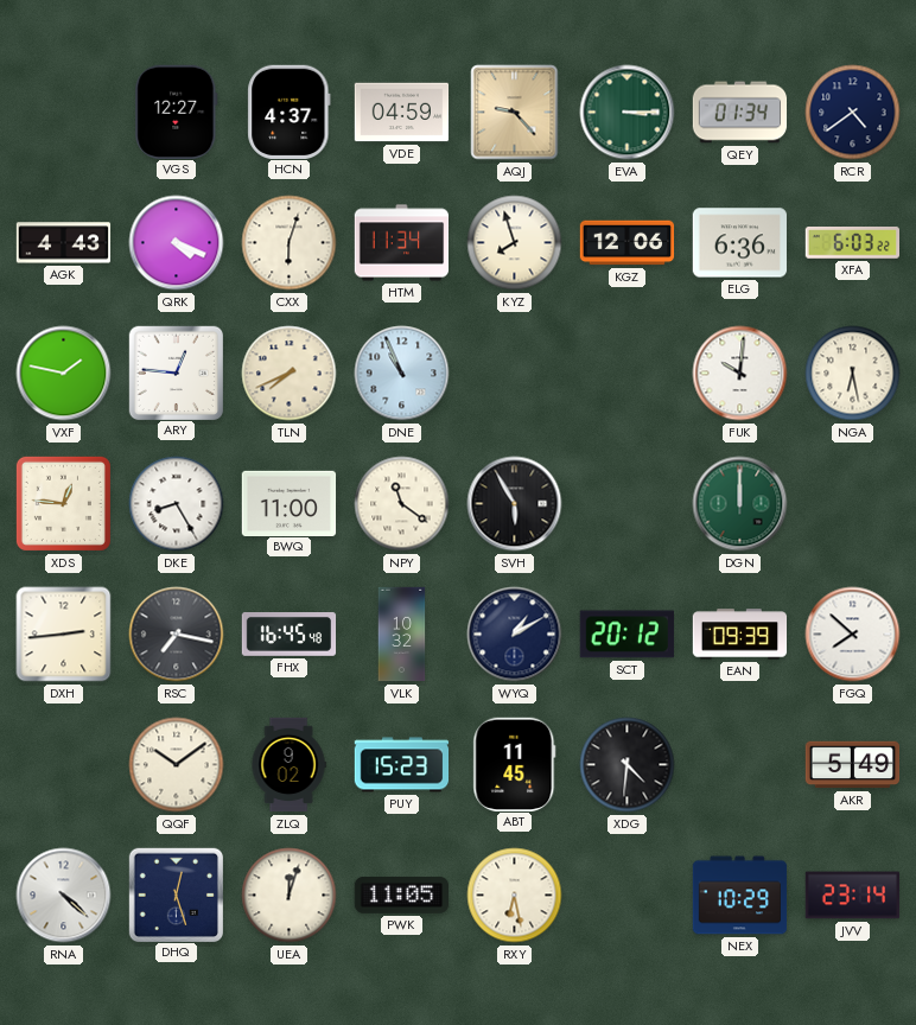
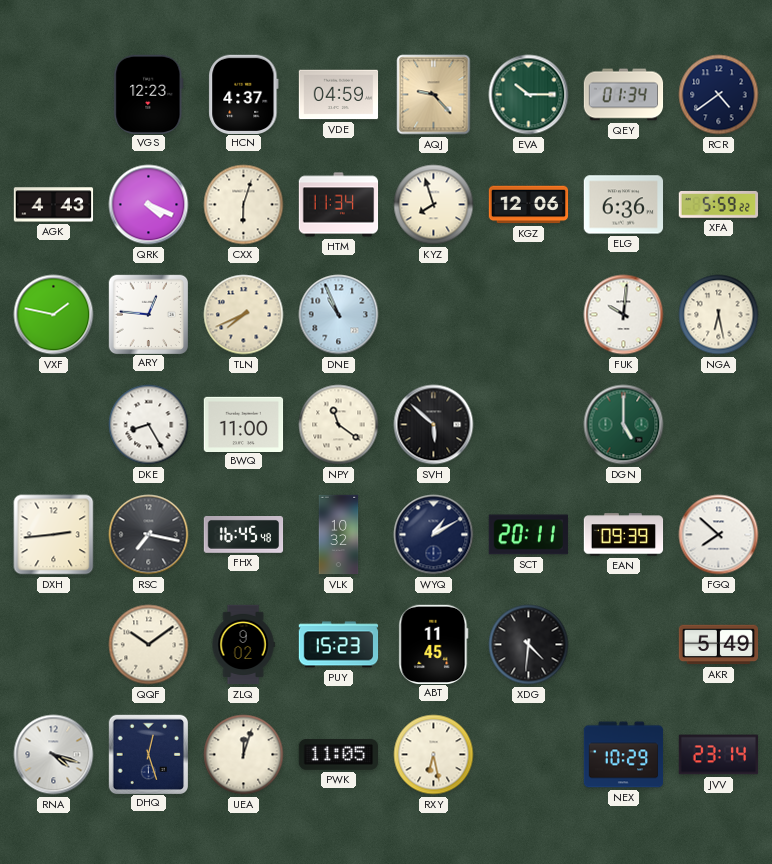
VGS: 12:27 -> 12:23
EVA: 3:15 -> 10:15
XFA: 6:03 -> 5:59
XDS: 12:46 -> none
SVH: 5:55 -> 5:52
DGN: 12:00 -> 5:00
SCT: 20:12 -> 20:11
RNA: 4:22 -> 4:18
